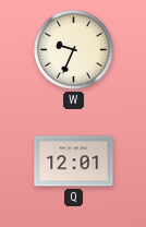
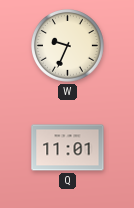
Q: 12:01 -> 11:01
